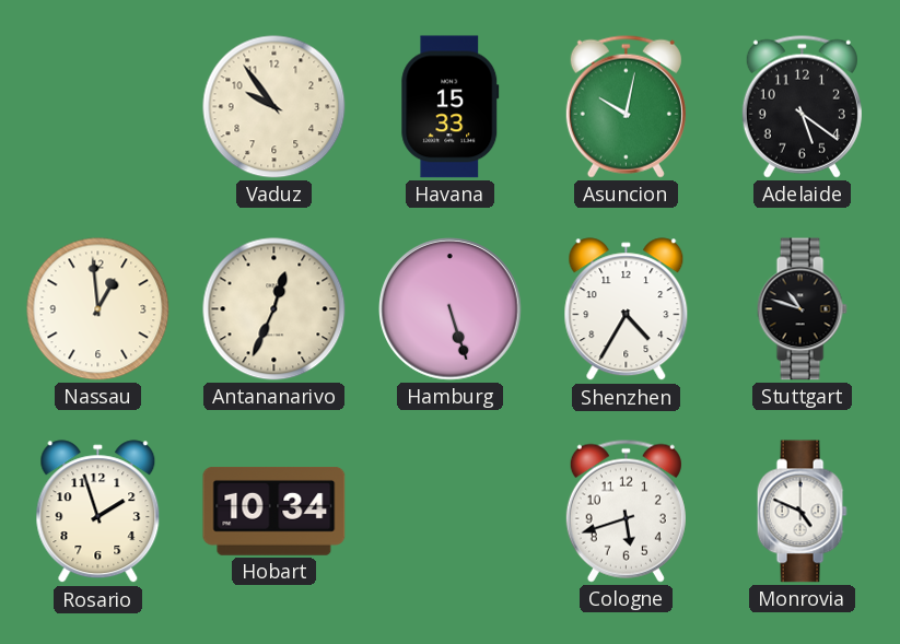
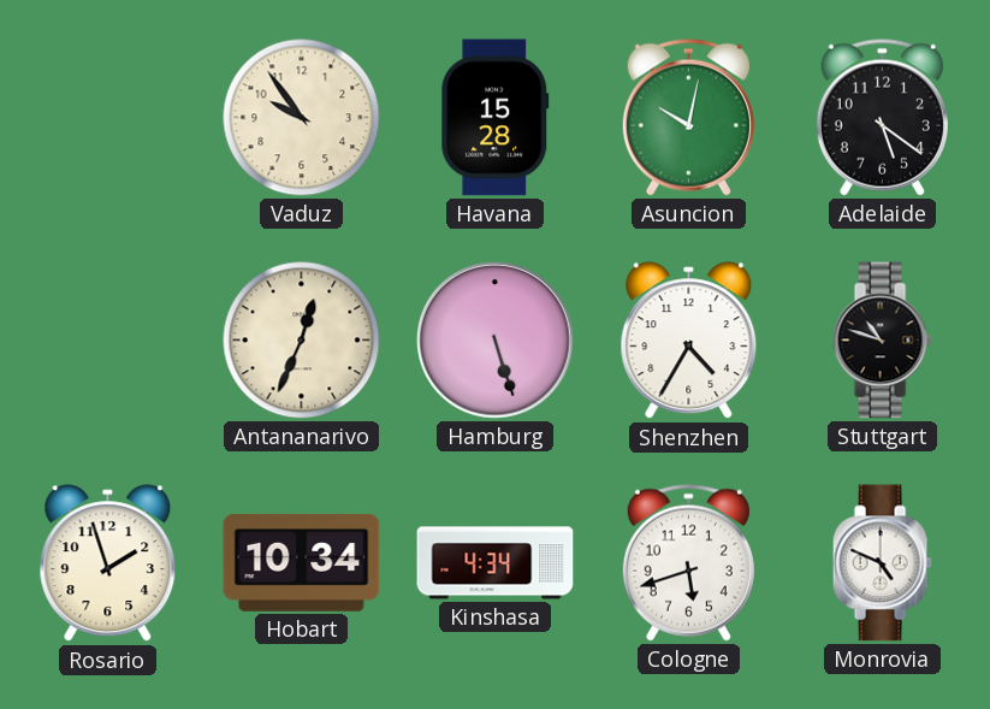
Havana: 15:33 -> 15:28
Nassau: 12:59 -> none
Kinshasa: none -> 4:34
